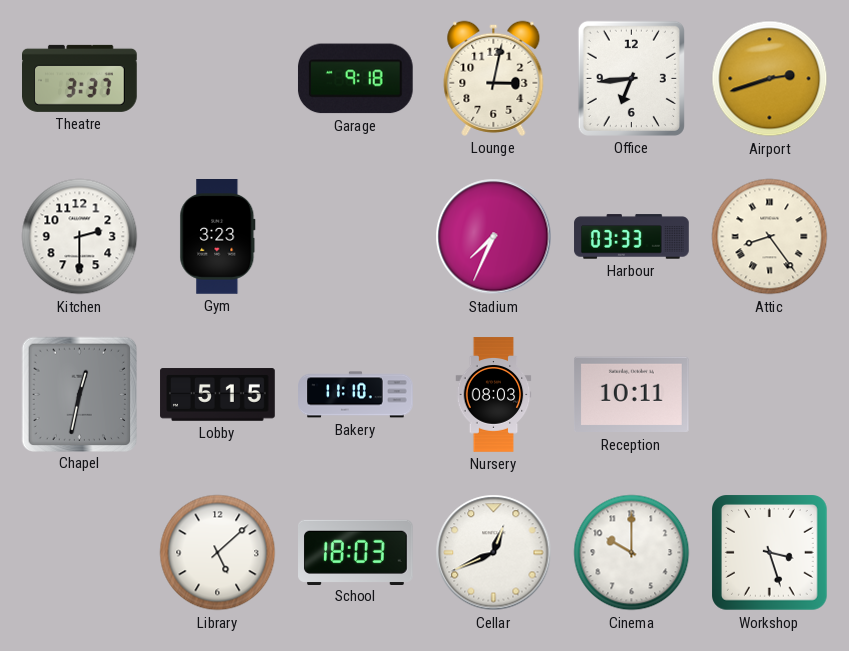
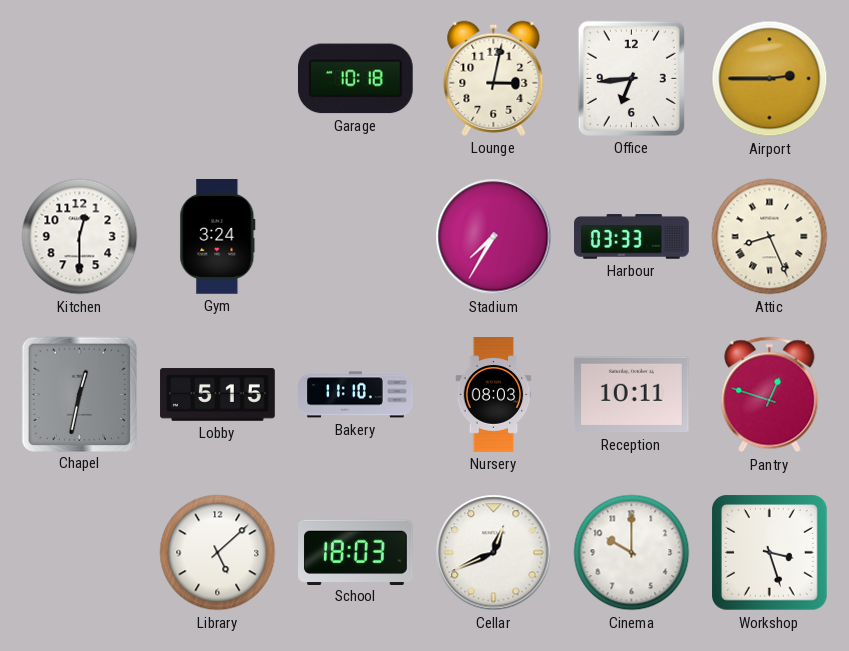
Theatre: 3:37 -> none
Garage: 9:18 -> 10:18
Airport: 2:42 -> 2:45
Kitchen: 2:30 -> 12:30
Gym: 3:23 -> 3:24
Stadium: 7:34 -> 7:35
Attic: 8:24 -> 8:26
Pantry: none -> 12:48
